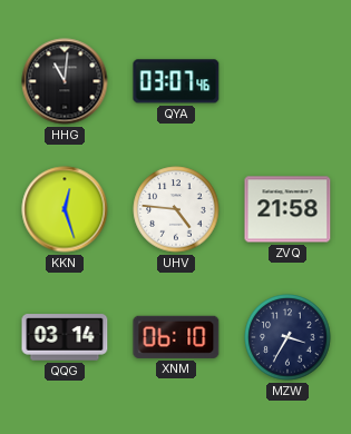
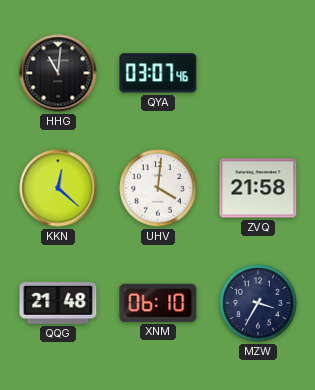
KKN: 12:27 -> 12:22
UHV: 4:46 -> 4:01
QQG: 03:14 -> 21:48
